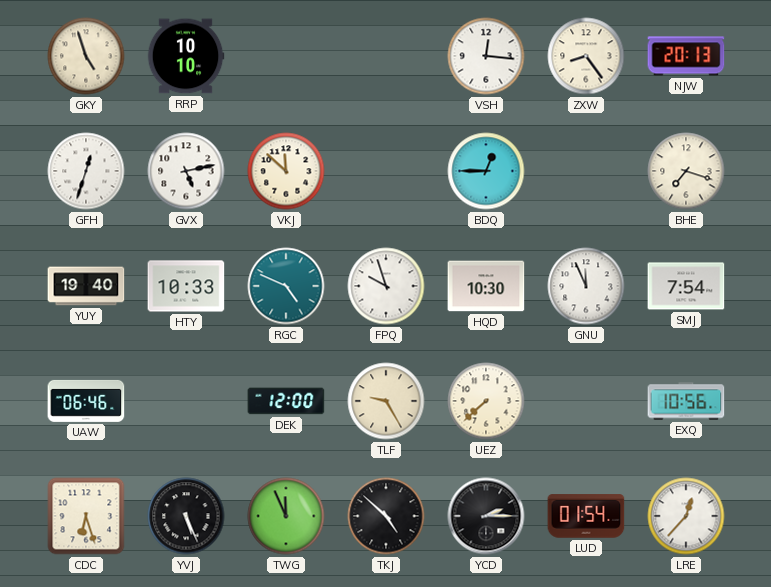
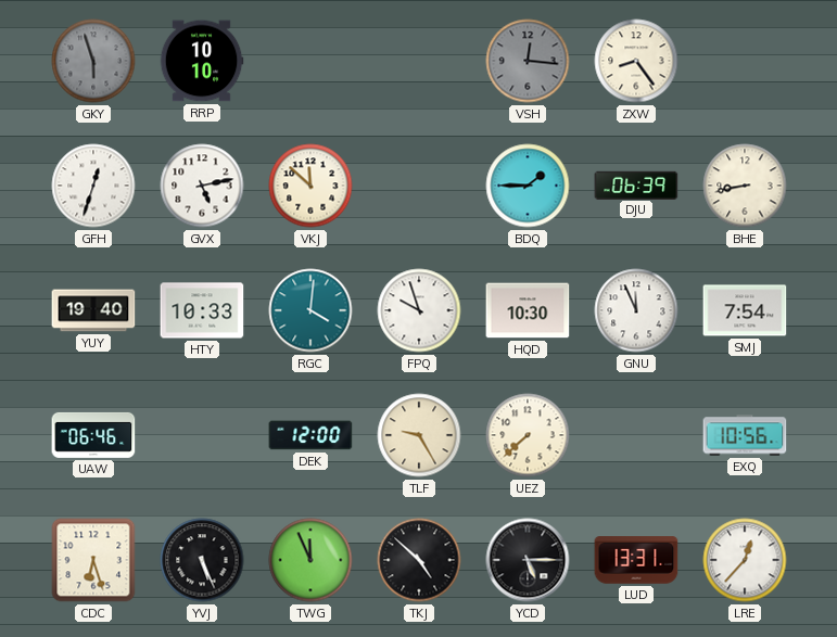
GKY: 4:57 -> 5:57
GKY dial: cream -> grey
VSH dial: white -> grey
NJW: 20:13 -> none
BDQ: 12:45 -> 1:45
DJU: none -> 06:39
BHE: 7:18 -> 8:43
RGC: 4:49 -> 4:01
YCD: 2:15 -> 5:15
LUD: 01:54 -> 13:31
